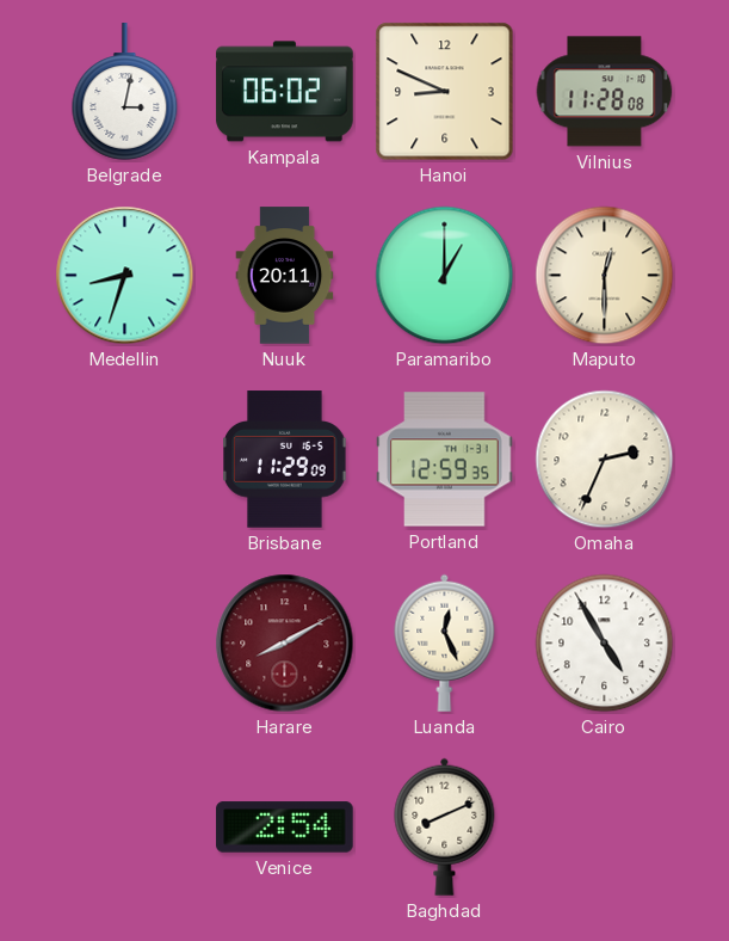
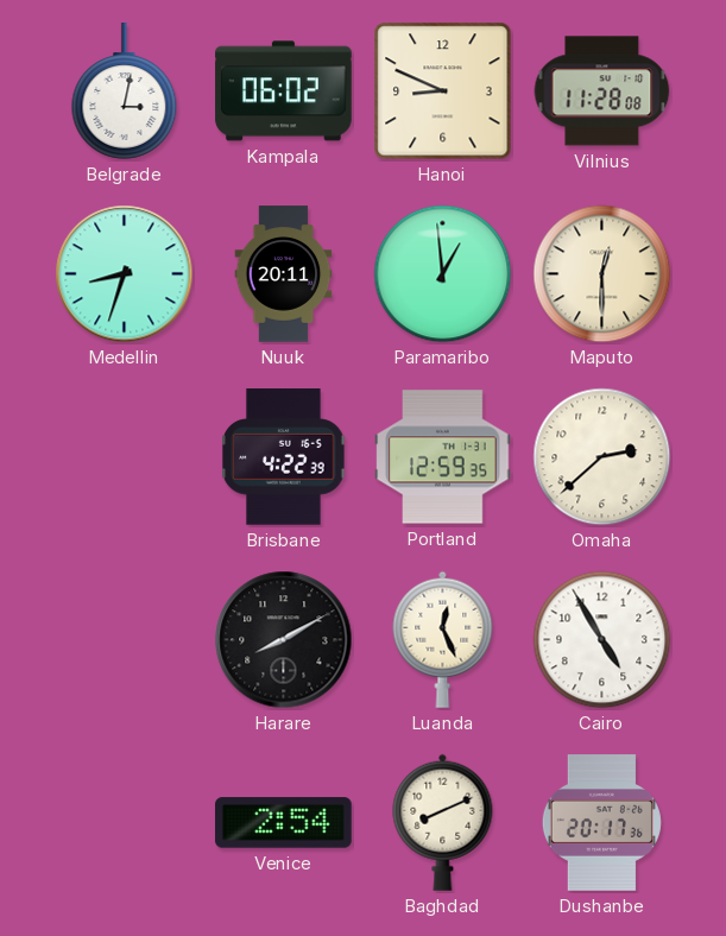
Paramaribo: 1:00 -> 12:59
Brisbane: 11:29 -> 4:22
Omaha: 2:34 -> 2:38
Harare dial: burgundy -> black
Dushanbe: none -> 20:17
